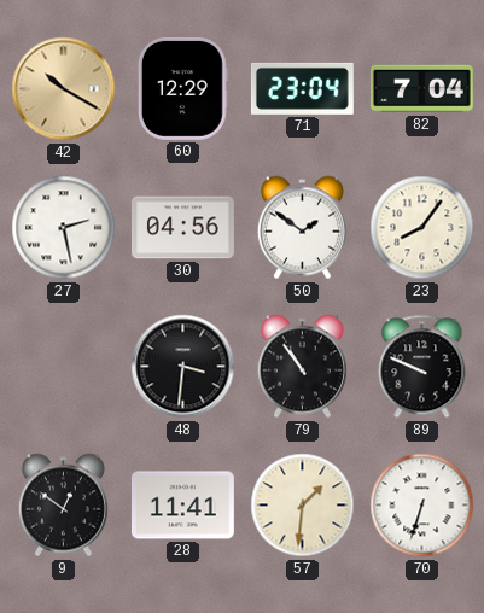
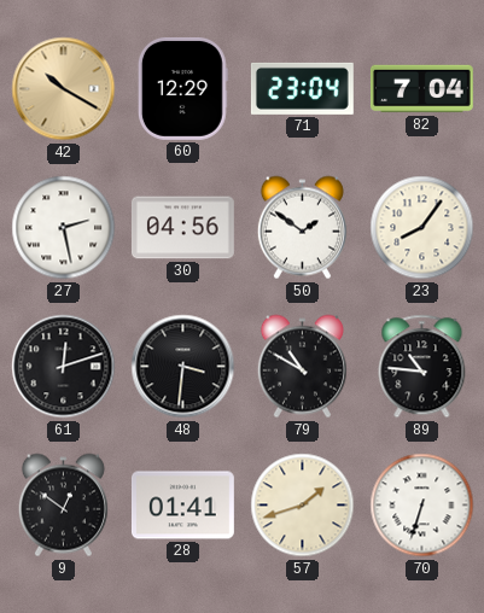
61: none -> 12:12
79: 10:54 -> 10:50
89: 9:49 -> 10:46
28: 11:41 -> 01:41
57: 1:31 -> 1:42
